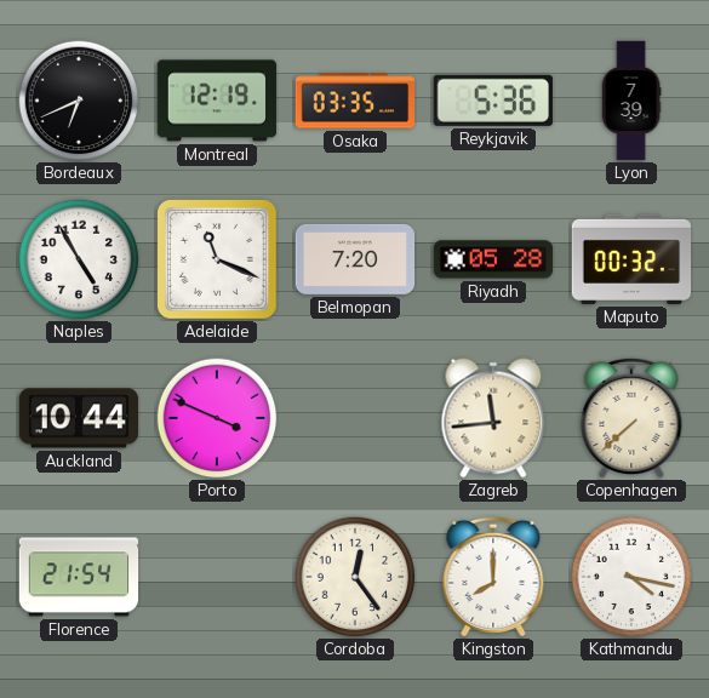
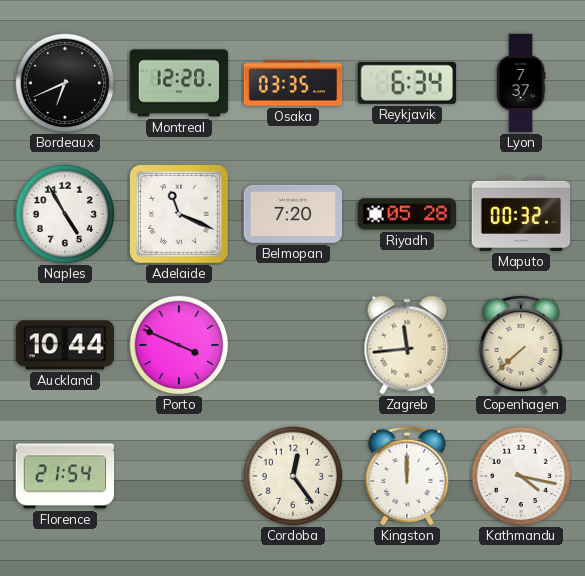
Montreal: 12:19 -> 12:20
Reykjavik: 5:36 -> 6:34
Lyon: 7:39 -> 7:37
Kingston: 8:00 -> 12:00
